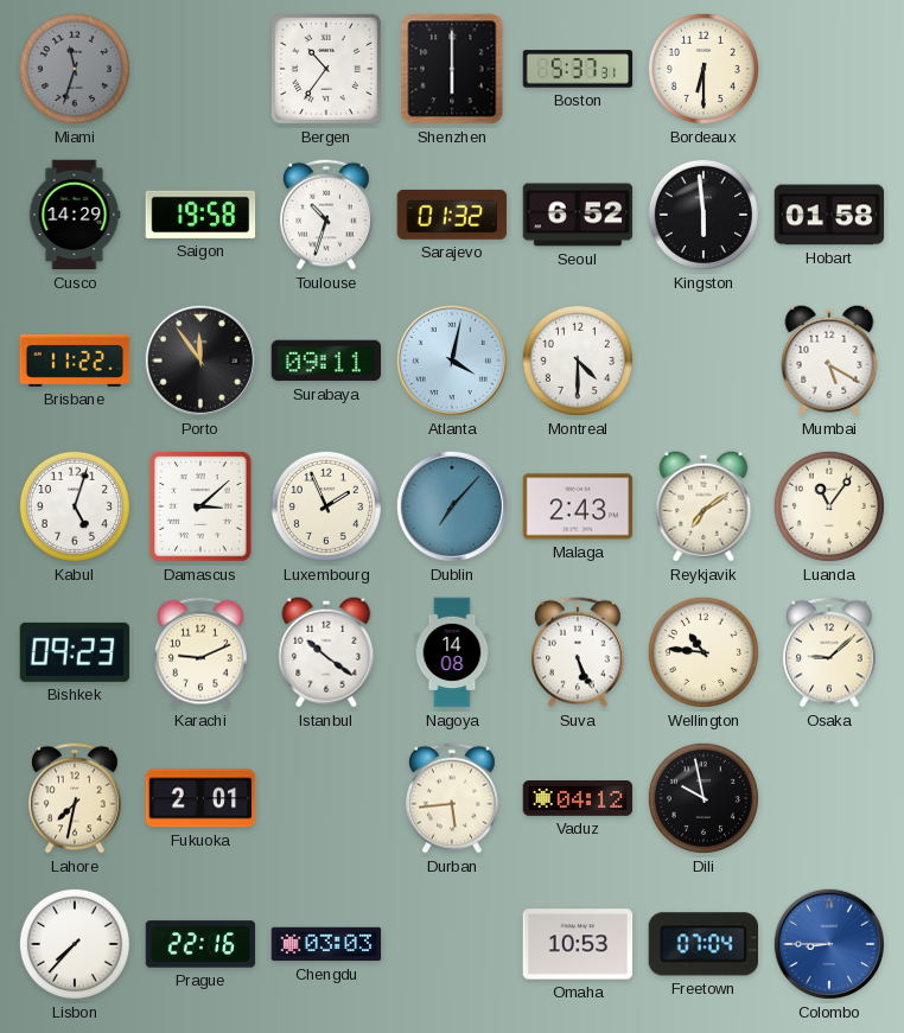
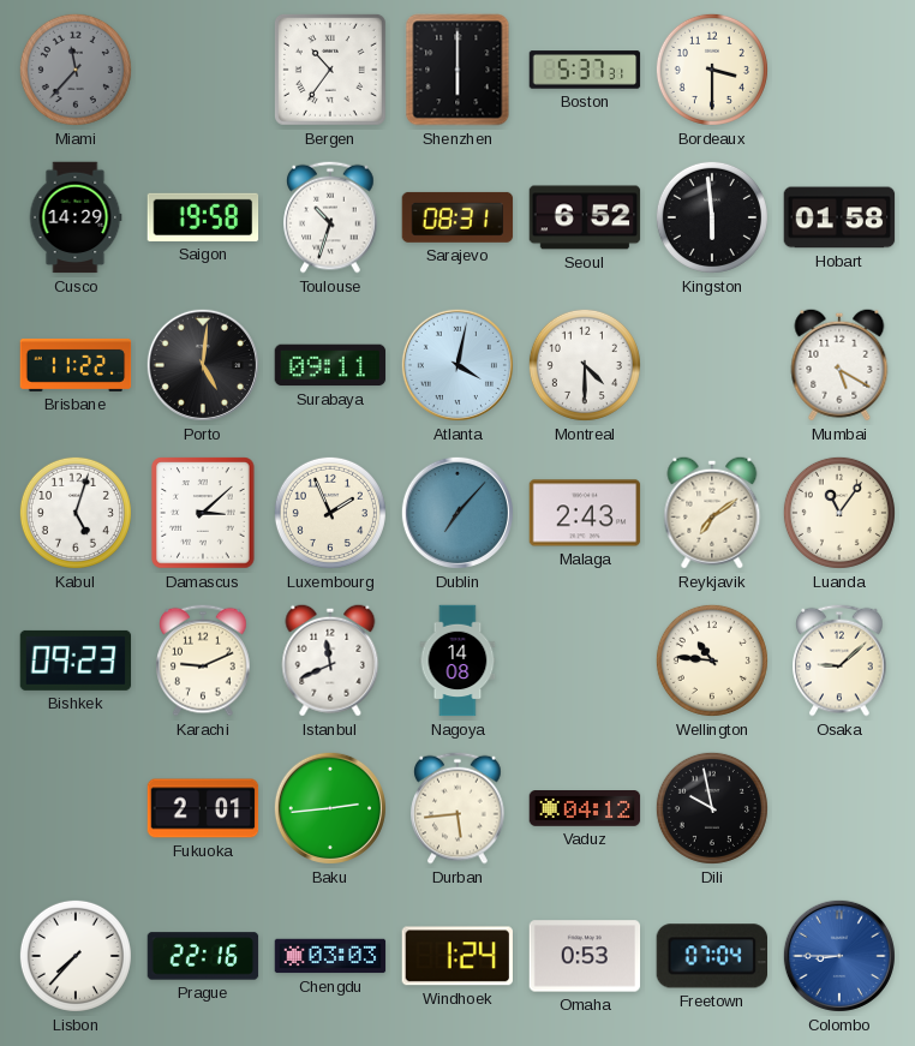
Miami: 11:33 -> 11:37
Bordeaux: 6:30 -> 3:30
Sarajevo: 01:32 -> 08:31
Porto: 11:54 -> 5:01
Istanbul: 10:21 -> 11:41
Suva: 5:26 -> none
Lahore: 7:32 -> none
Baku: none -> 2:44
Windhoek: none -> 1:24
Omaha: 10:53 -> 0:53
